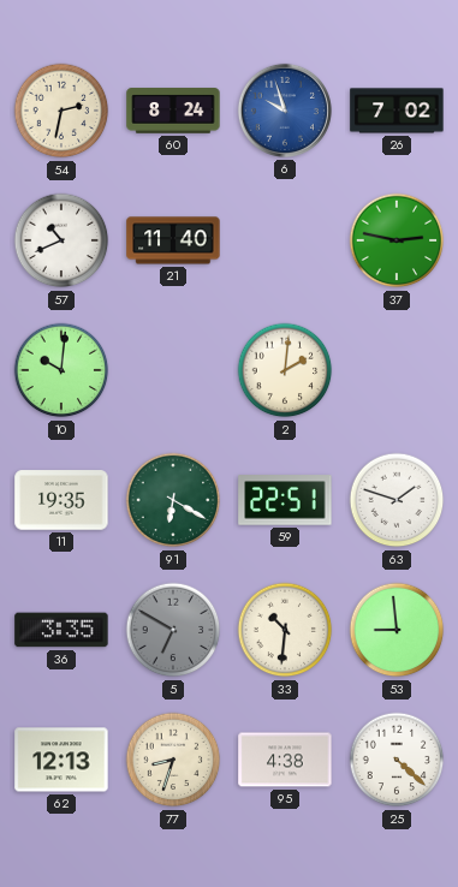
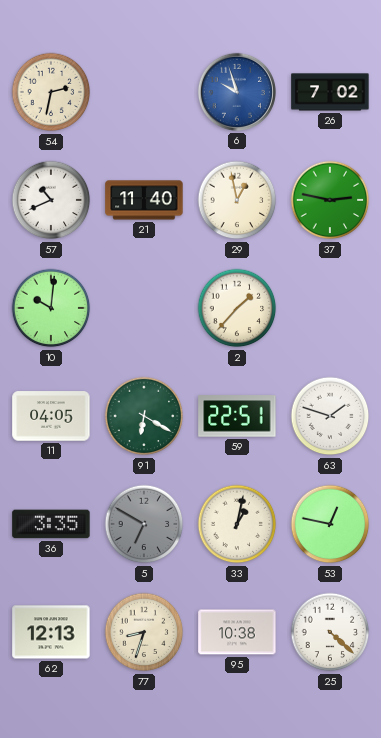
60: 8:24 -> none
29: none -> 12:58
2: 2:01 -> 1:37
11: 19:35 -> 04:05
33: 10:31 -> 1:02
53: 8:59 -> 12:47
95: 4:38 -> 10:38
